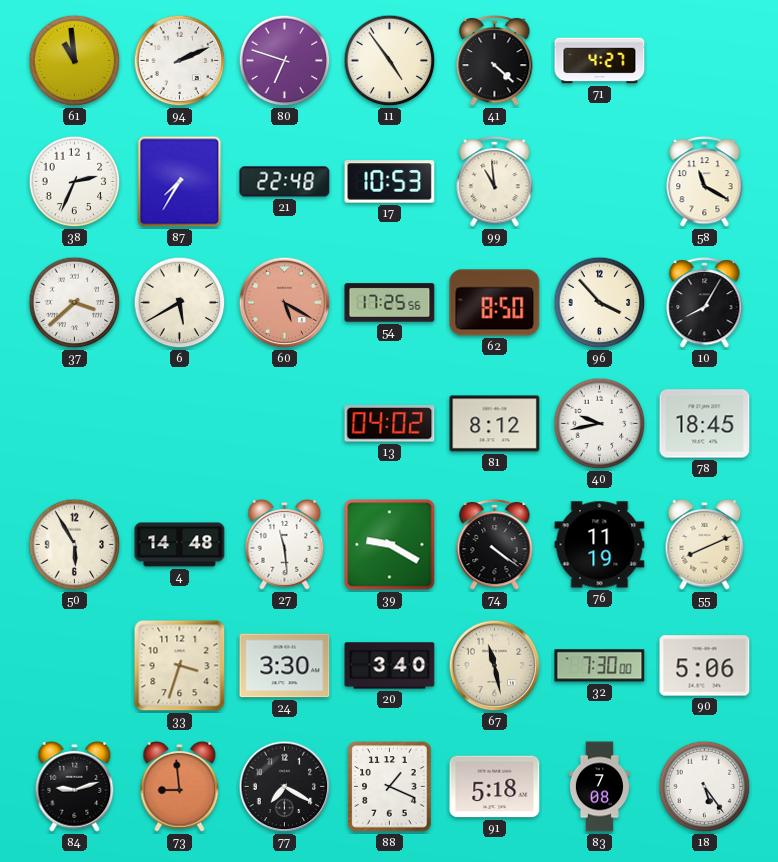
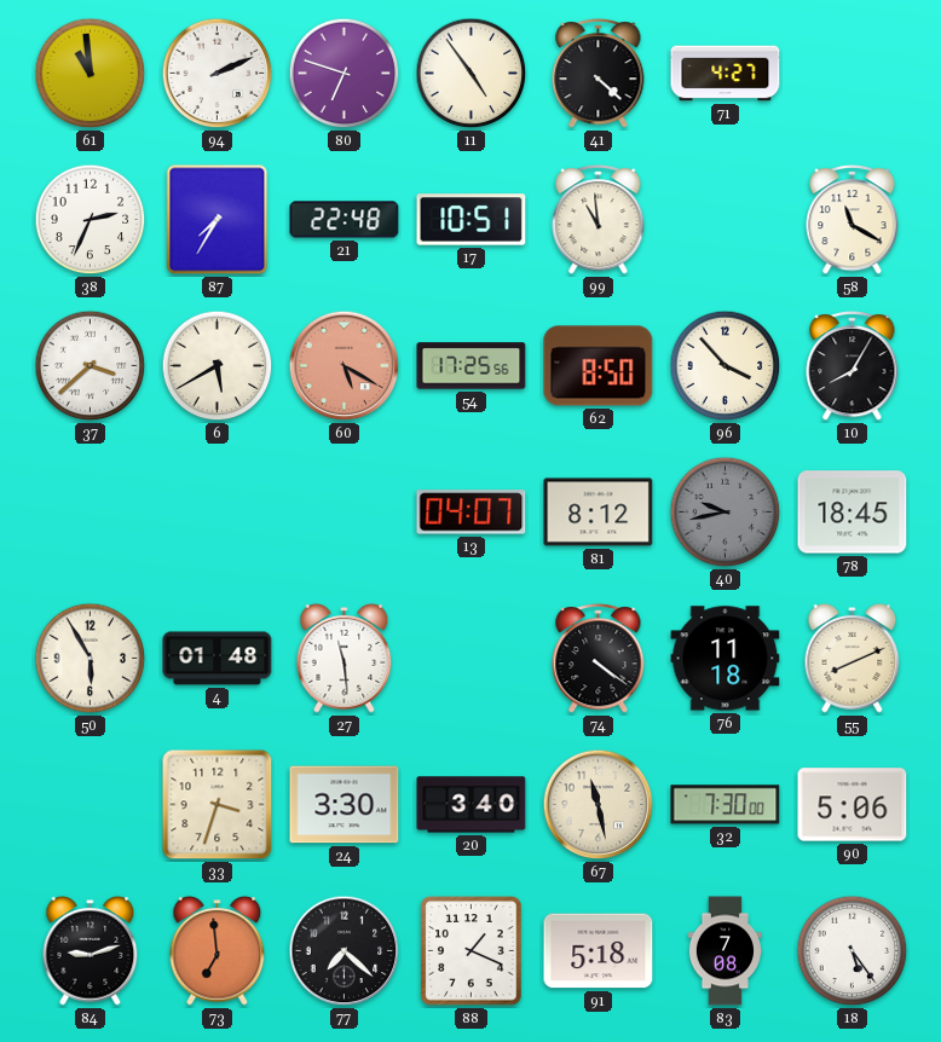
17: 10:53 -> 10:51
13: 04:02 -> 04:07
40 dial: white -> grey
4: 14:48 -> 01:48
39: 9:20 -> none
76: 11:19 -> 11:18
73: 8:59 -> 6:59
77: 7:20 -> 7:22
